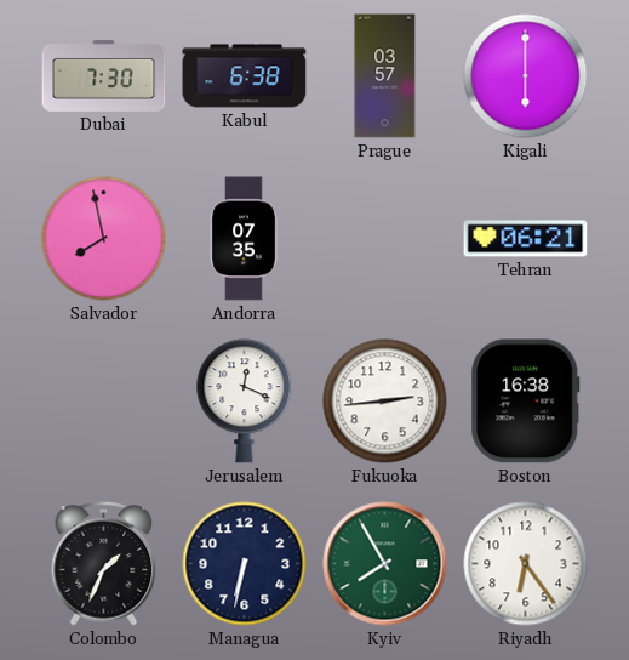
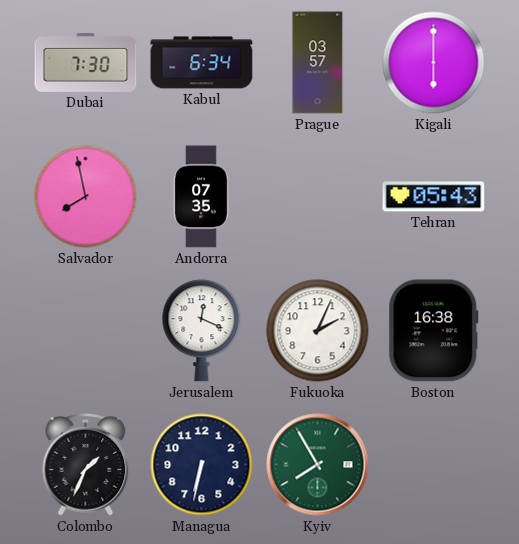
Kabul: 6:38 -> 6:34
Tehran: 06:21 -> 05:43
Fukuoka: 2:44 -> 2:04
Riyadh: 6:24 -> none
